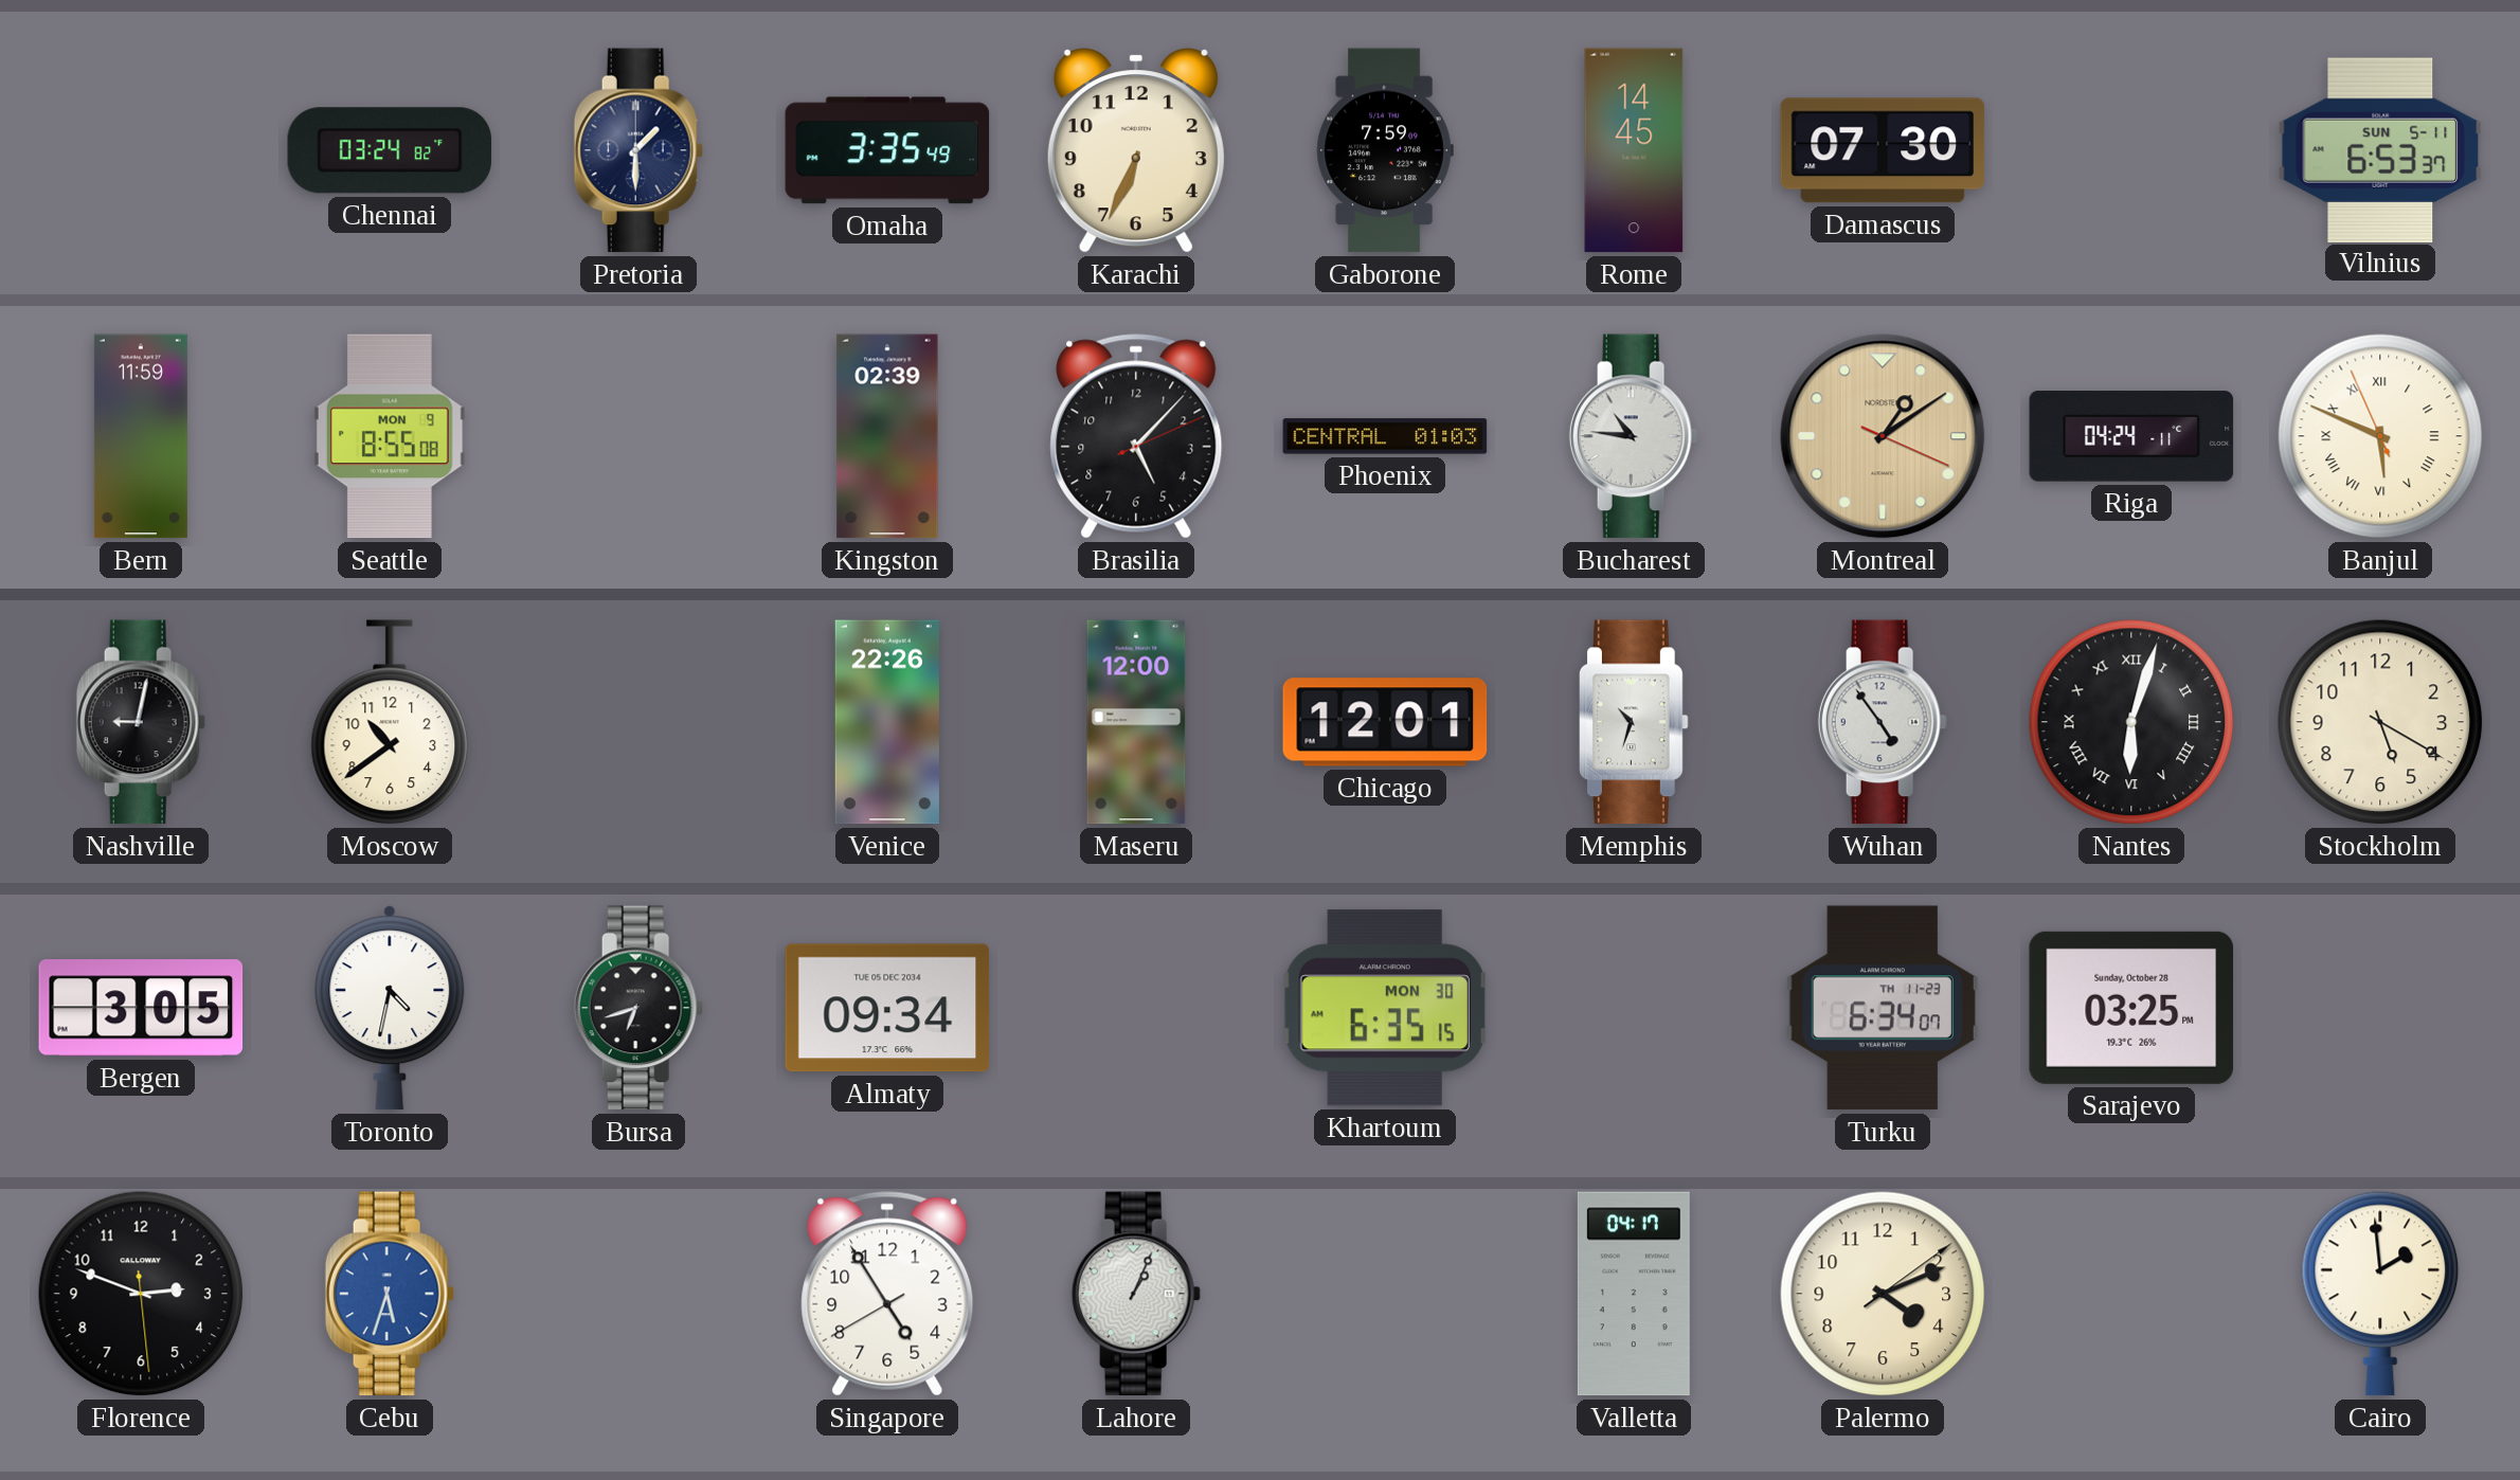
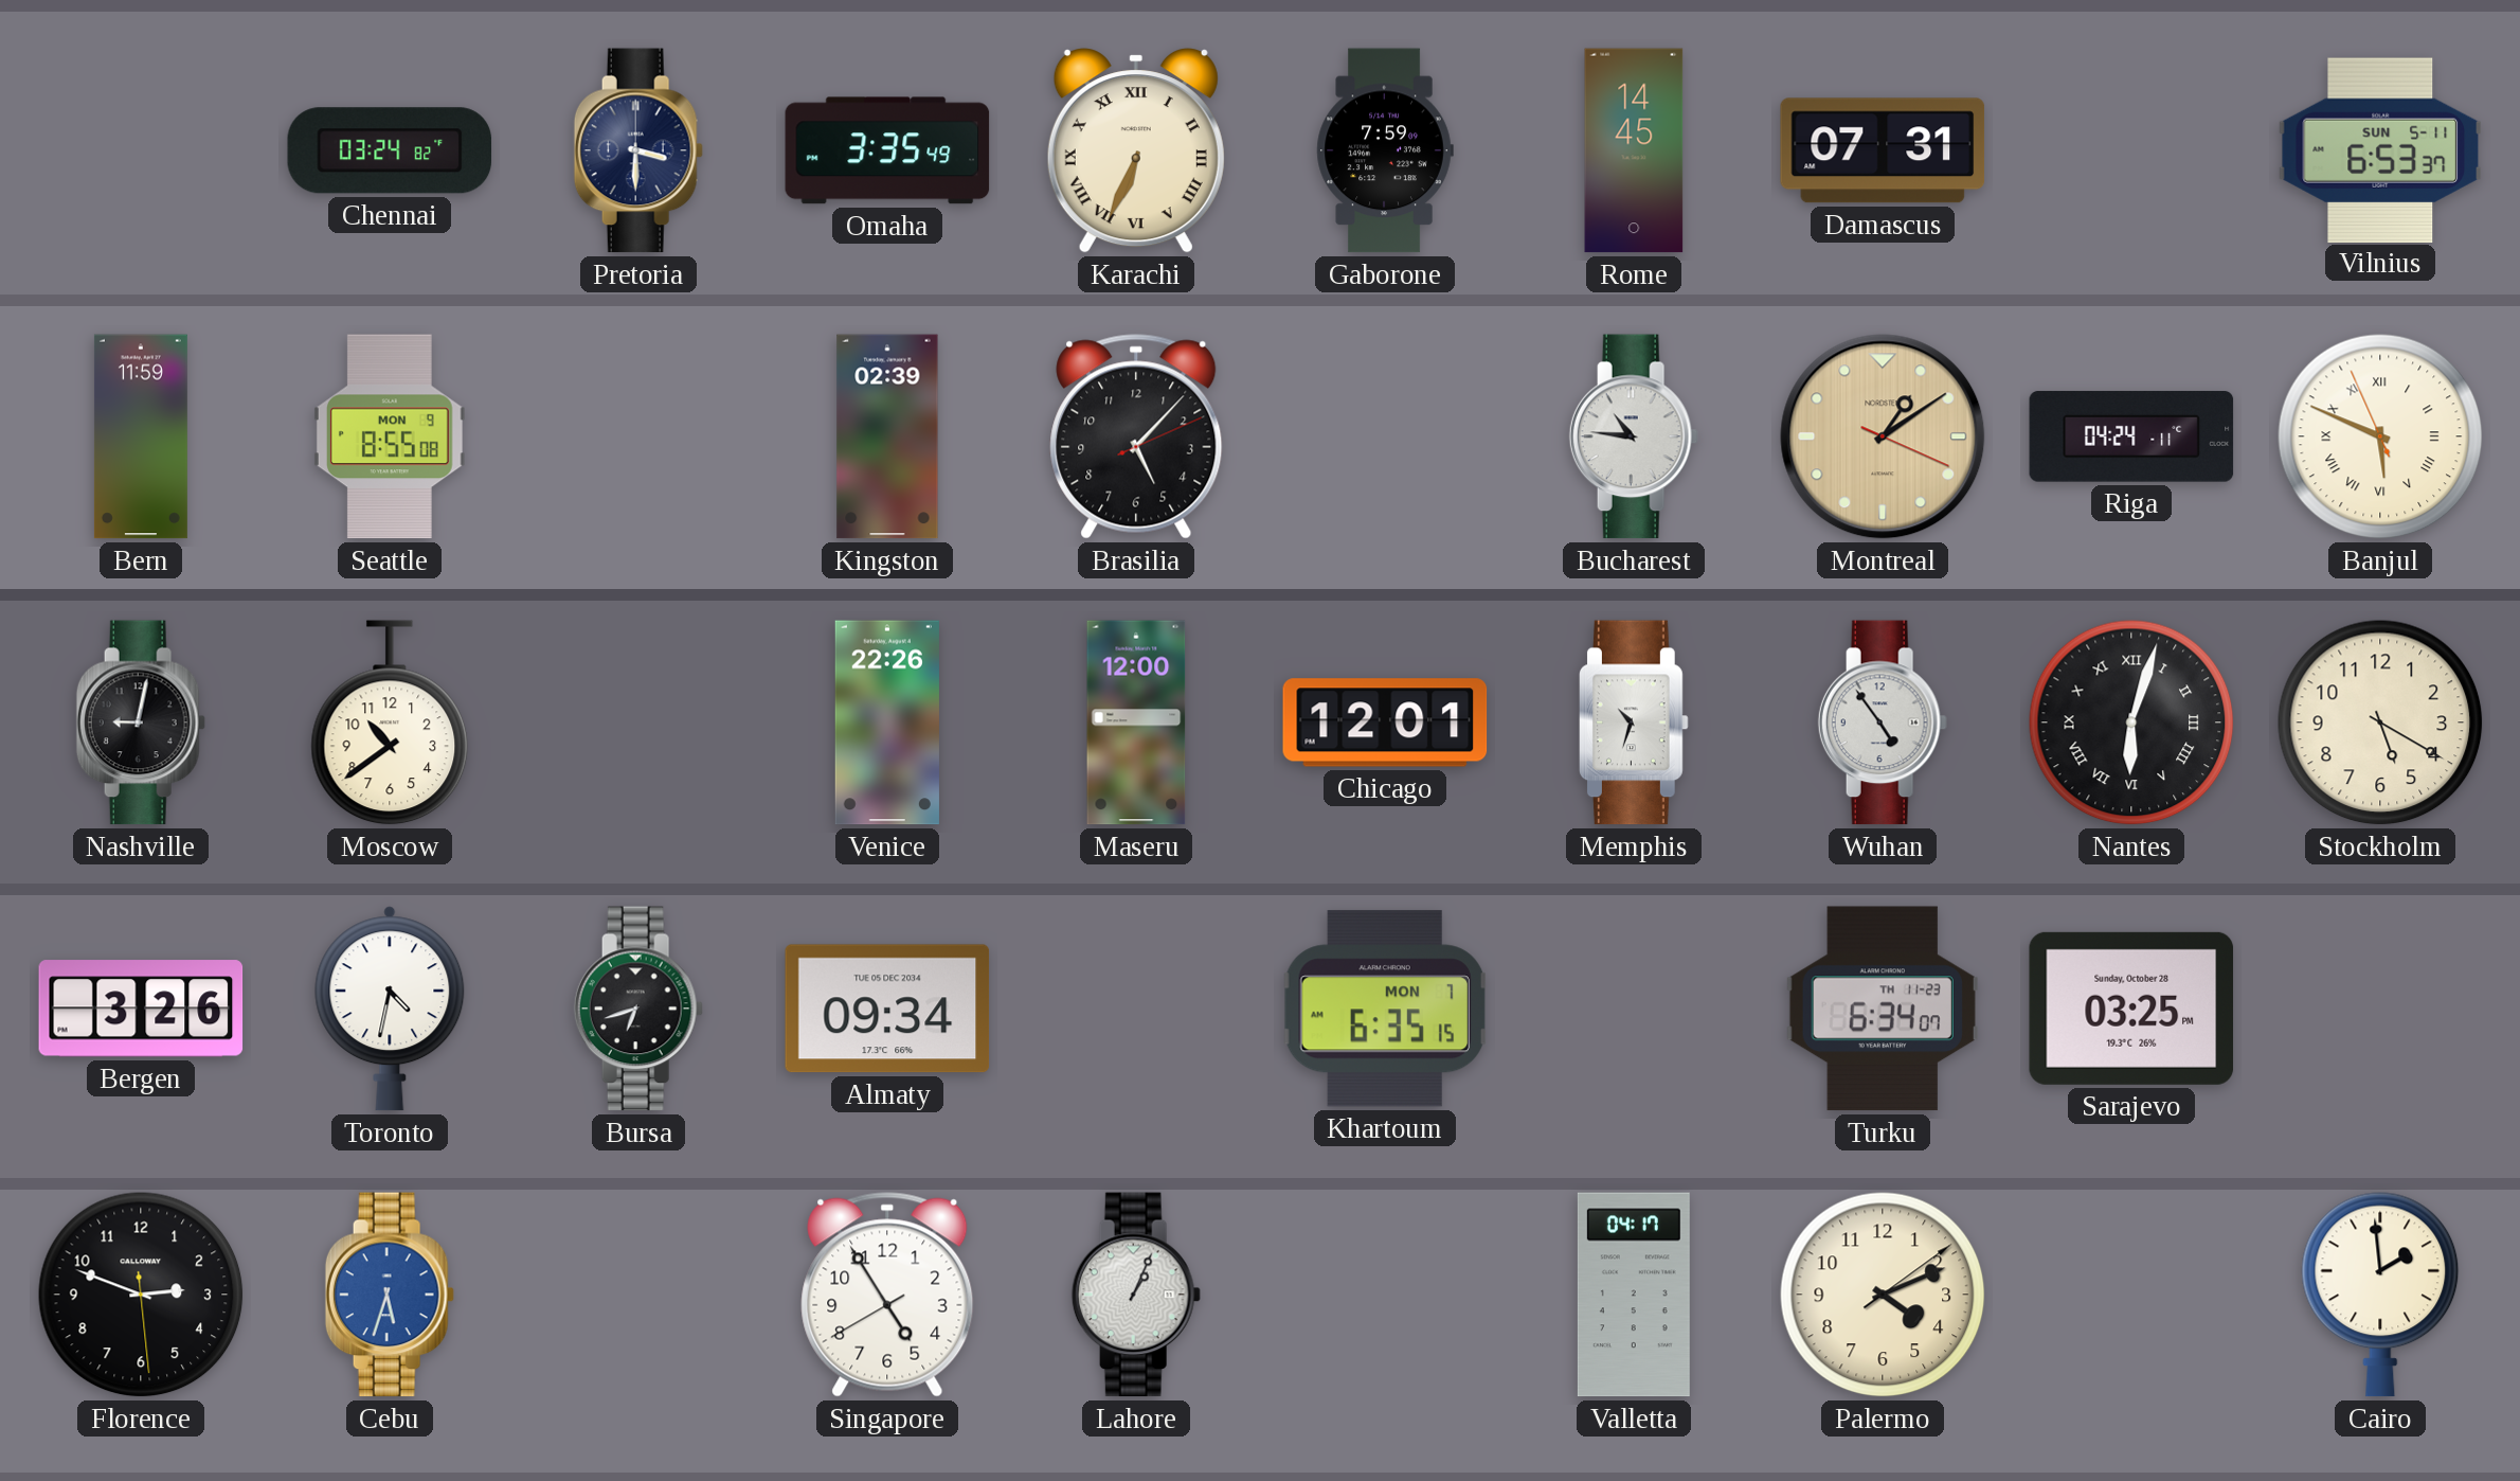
Pretoria: 1:30 -> 3:30
Karachi numerals: Arabic -> Roman
Damascus: 07:30 -> 07:31
Phoenix: 01:03 -> none
Bergen: 3:05 -> 3:26
Khartoum date: MON 30 -> MON 7
